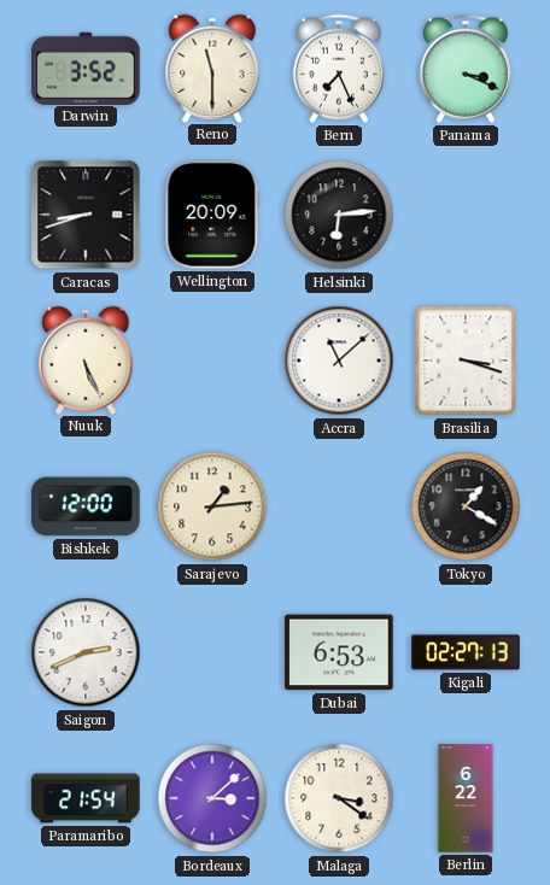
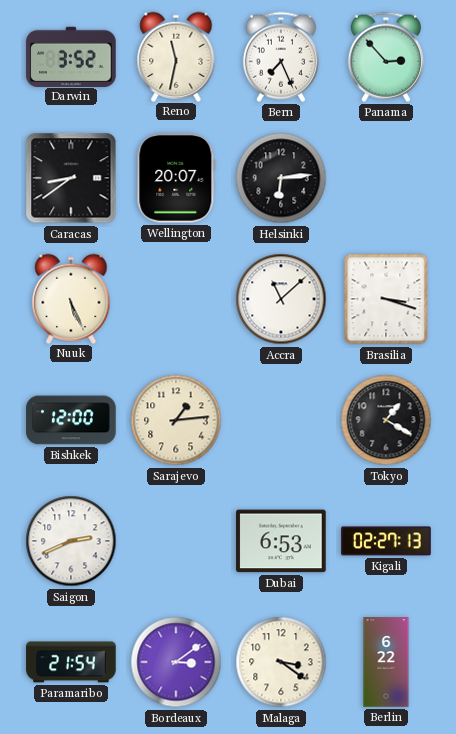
Reno: 11:30 -> 11:32
Panama: 3:19 -> 2:53
Caracas: 8:42 -> 8:39
Wellington: 20:09 -> 20:07
Bordeaux: 3:08 -> 3:09
